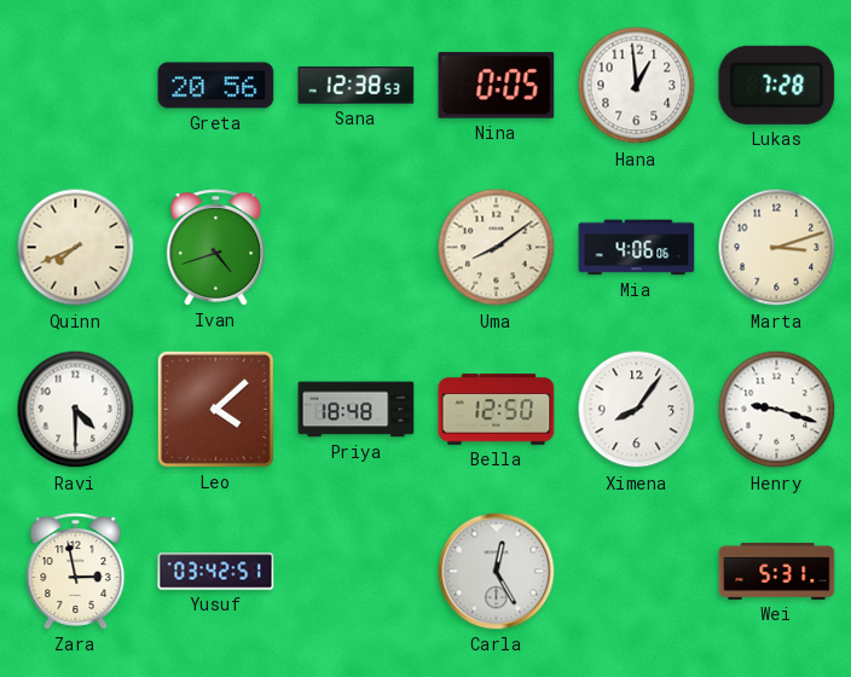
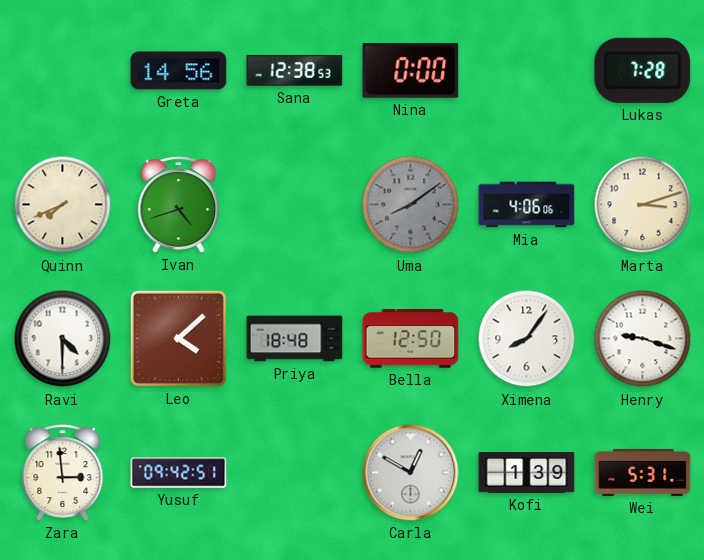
Greta: 20:56 -> 14:56
Nina: 0:05 -> 0:00
Hana: 12:59 -> none
Uma dial: cream -> grey
Zara: 2:58 -> 2:59
Yusuf: 03:42 -> 09:42
Carla: 12:25 -> 12:50
Kofi: none -> 1:39
